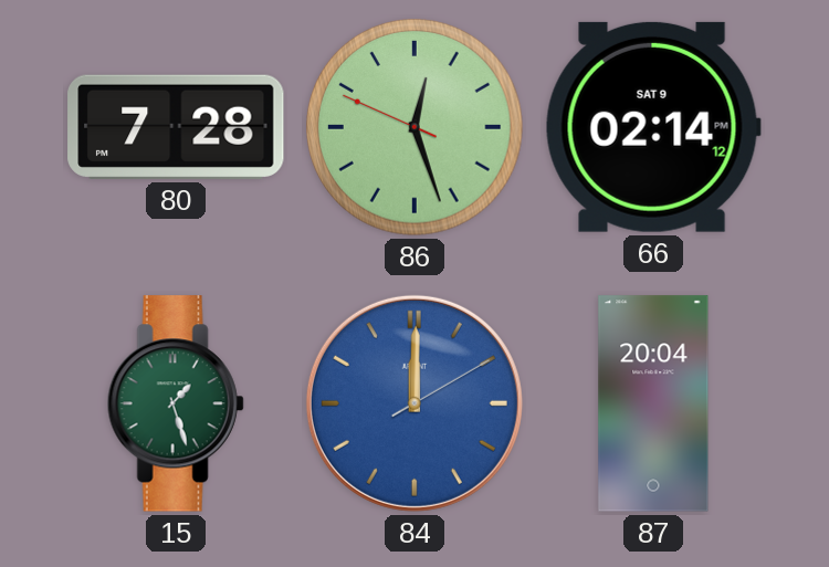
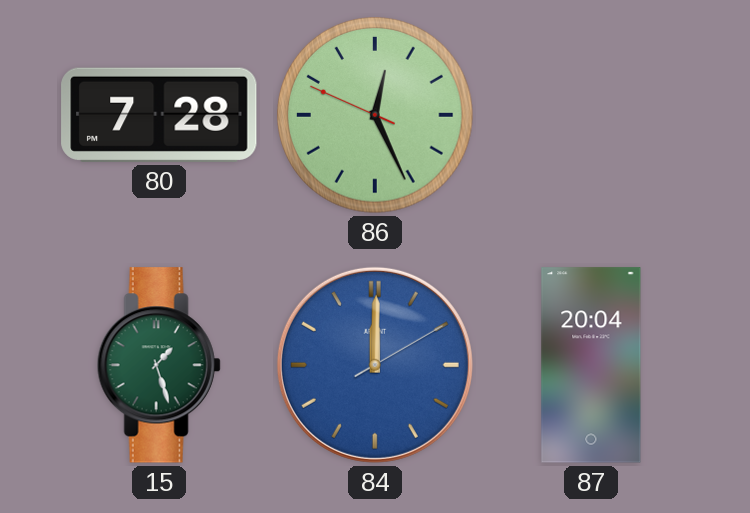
86: 12:26 -> 12:25
66: 02:14 -> none
